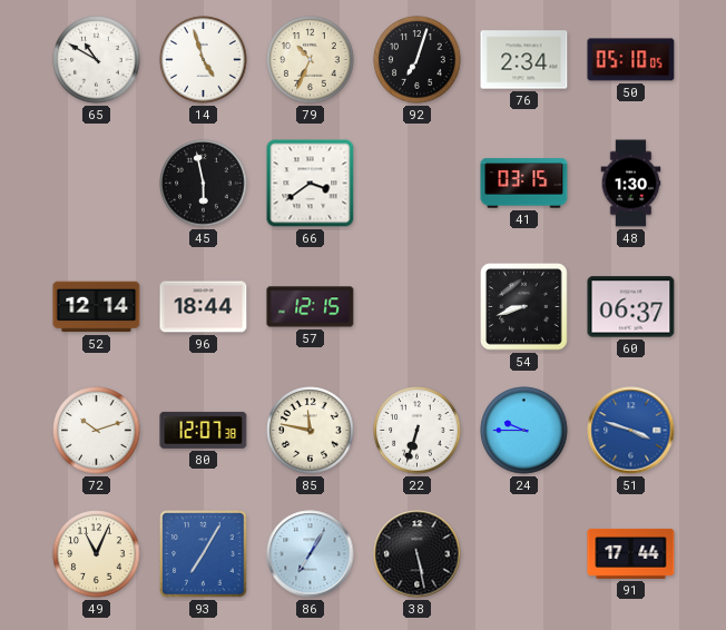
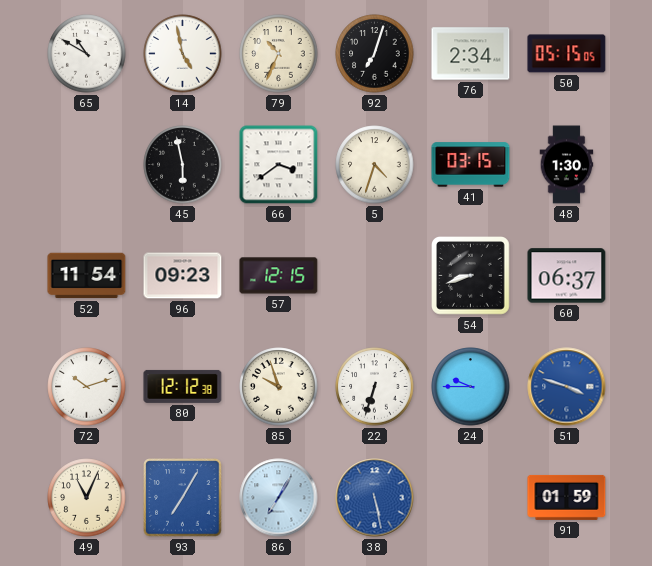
14: 4:57 -> 4:58
50: 05:10 -> 05:15
5: none -> 4:33
52: 12:14 -> 11:54
96: 18:44 -> 09:23
80: 12:07 -> 12:12
85: 11:47 -> 9:57
38 dial: black -> blue
91: 17:44 -> 01:59
